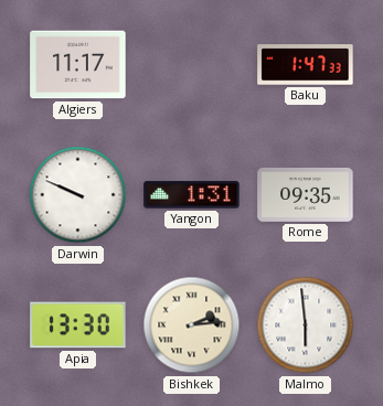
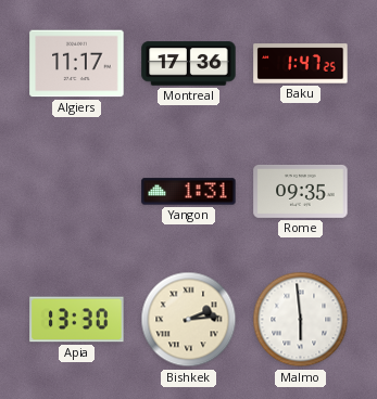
Montreal: none -> 17:36
Baku: 1:47:33 -> 1:47:25
Darwin: 9:49 -> none
